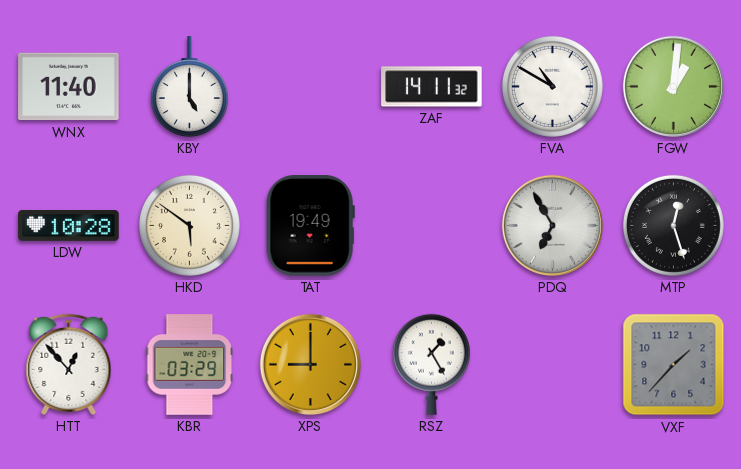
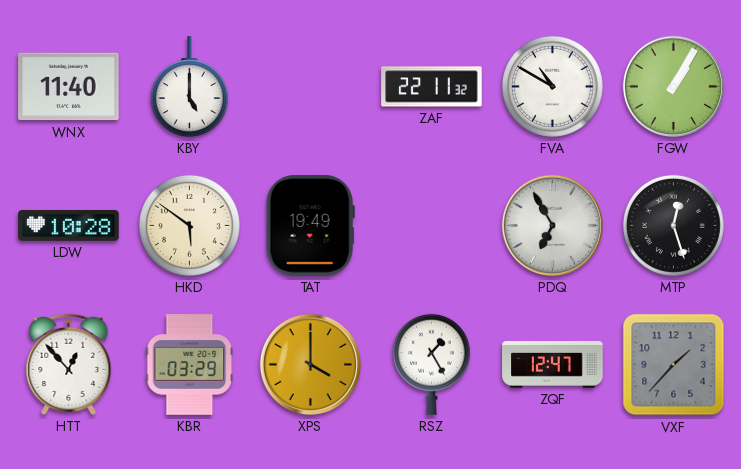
ZAF: 14:11 -> 22:11
FGW: 1:01 -> 1:05
XPS: 9:00 -> 4:00
ZQF: none -> 12:47
